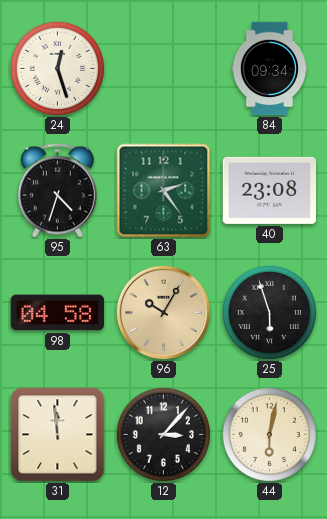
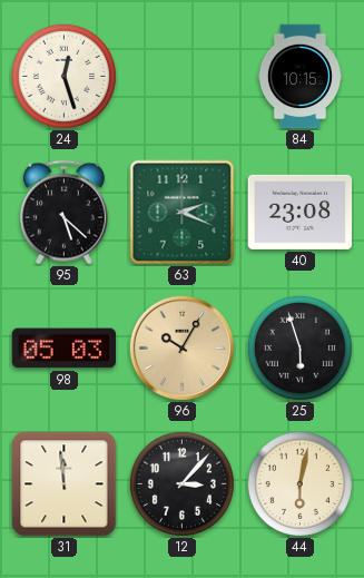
84: 09:34 -> 10:15
95: 4:33 -> 5:22
63: 2:24 -> 2:19
98: 04:58 -> 05:03
